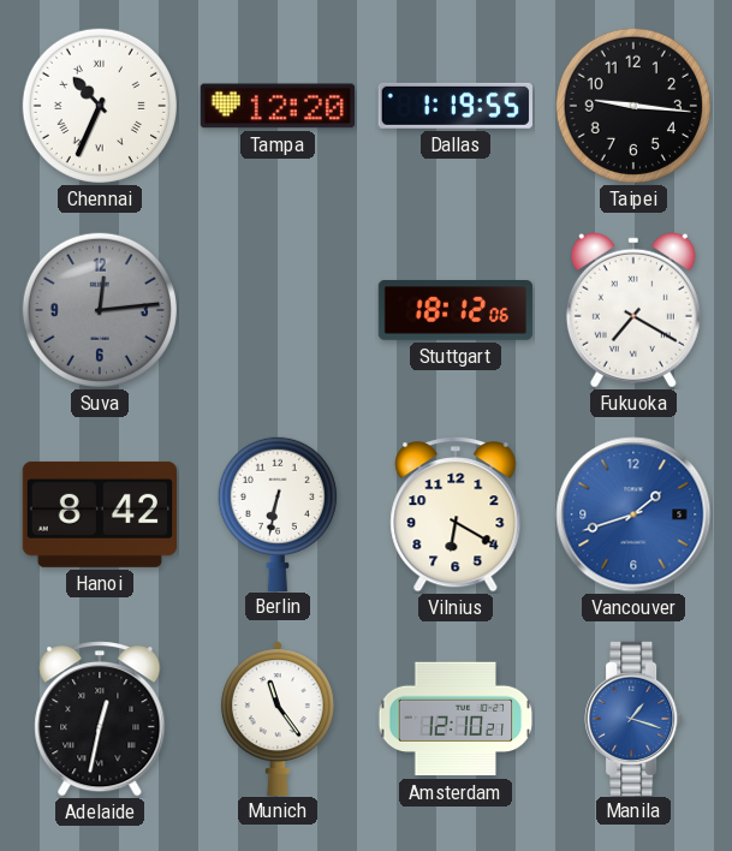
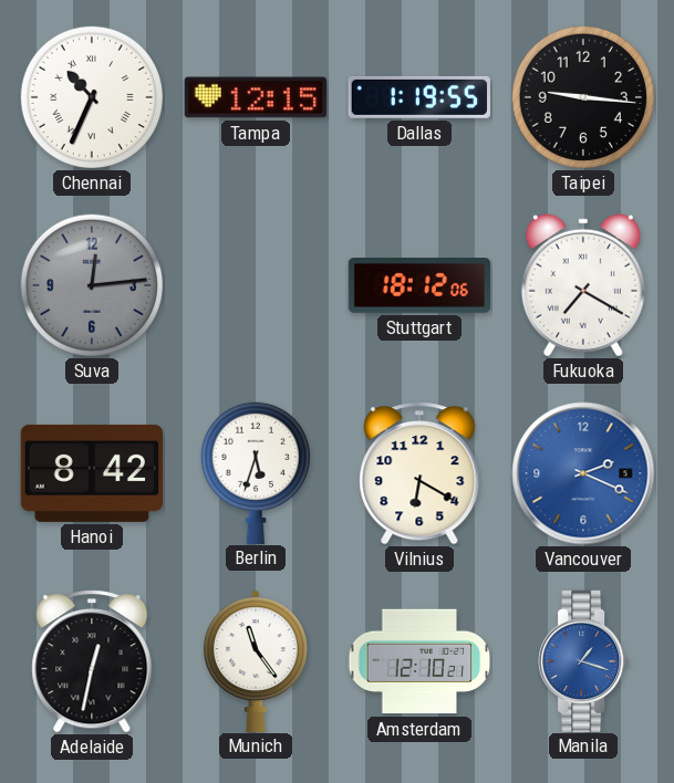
Tampa: 12:20 -> 12:15
Berlin: 6:32 -> 5:33
Vancouver: 1:42 -> 2:19
